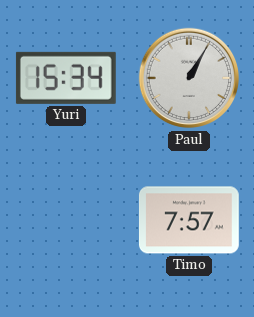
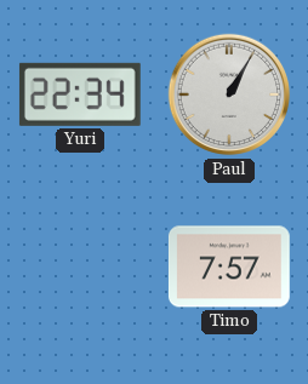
Yuri: 15:34 -> 22:34
